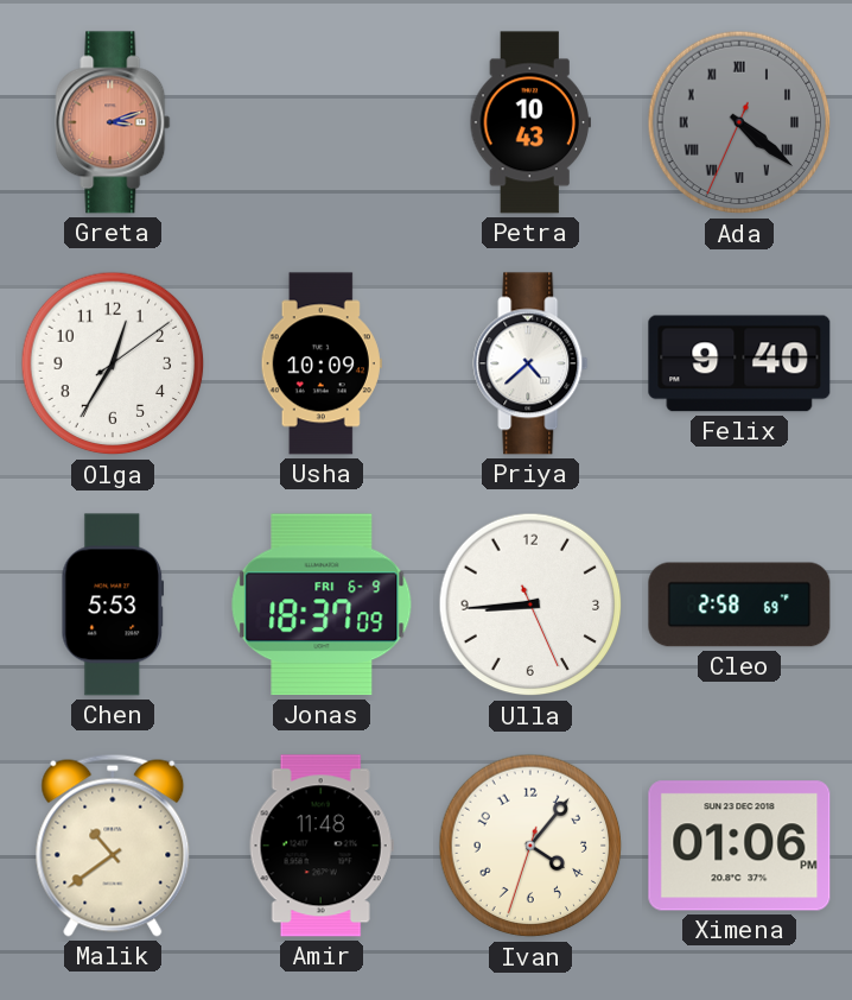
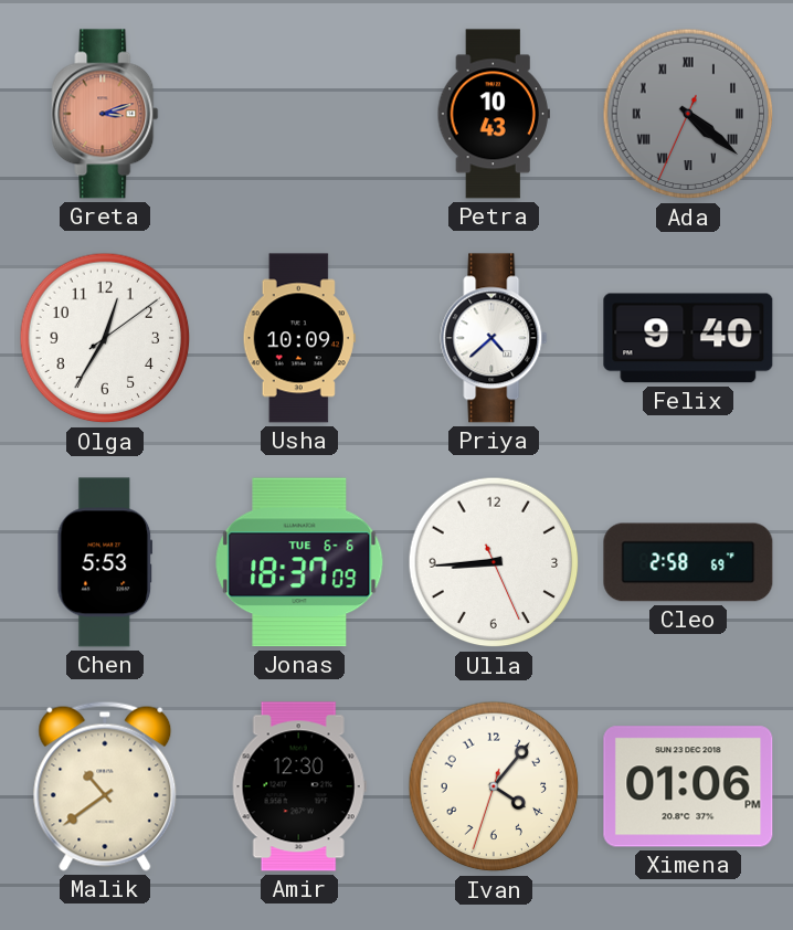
Jonas date: FRI 6-9 -> TUE 6-6
Amir: 11:48 -> 12:30
